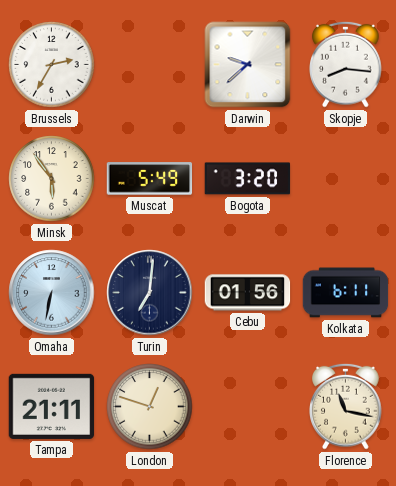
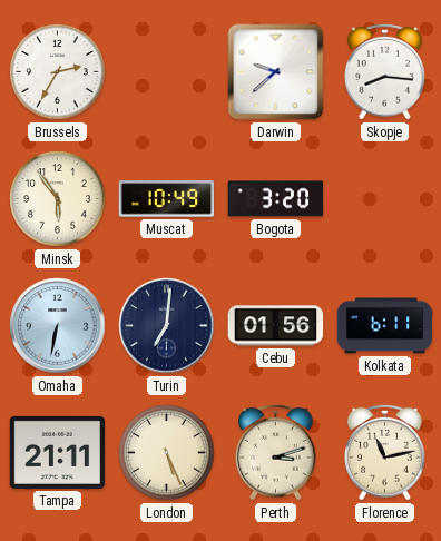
Muscat: 5:49 -> 10:49
London: 12:48 -> 5:26
Perth: none -> 3:12
Florence: 11:17 -> 11:13
